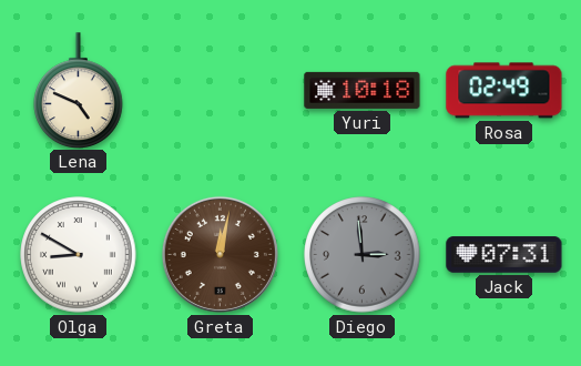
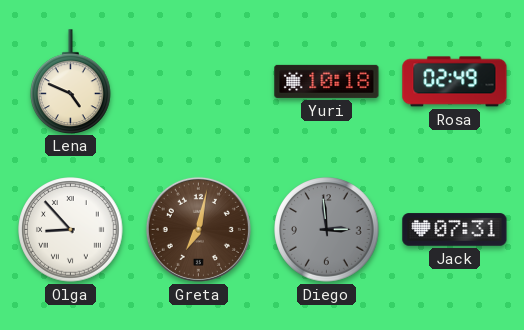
Olga: 8:50 -> 8:53
Greta: 12:02 -> 7:02
